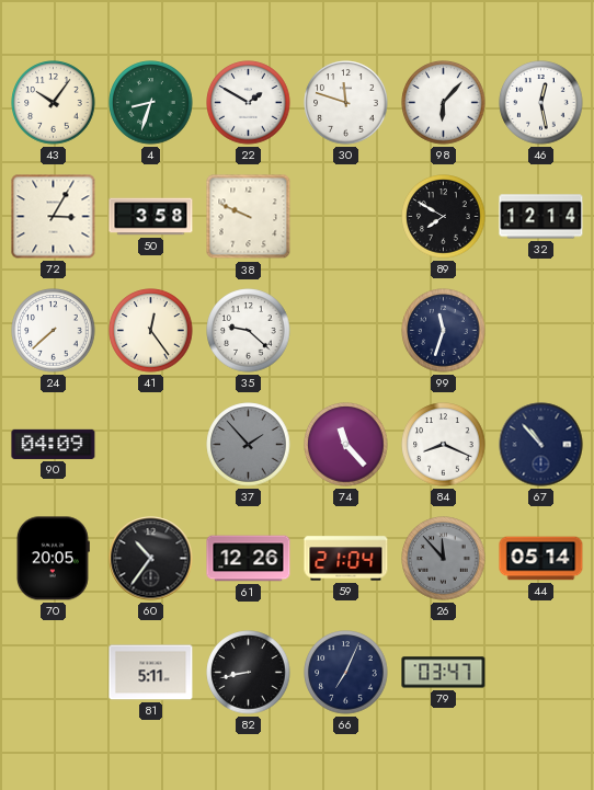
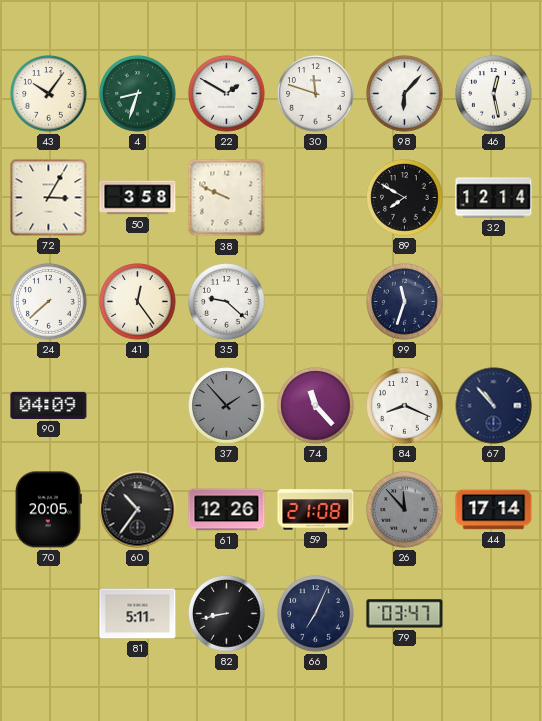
59: 21:04 -> 21:08
44: 05:14 -> 17:14
